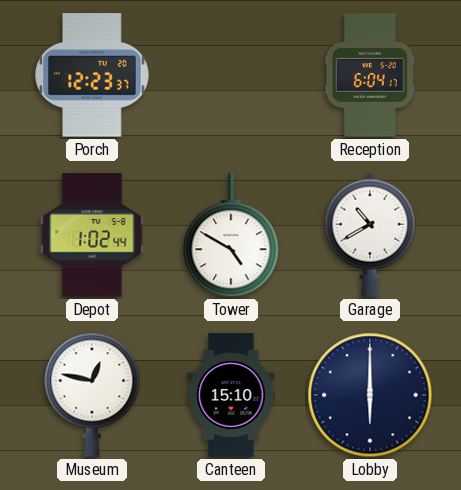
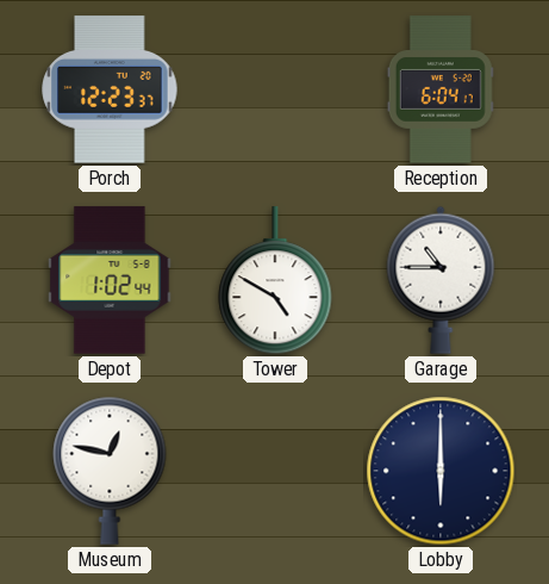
Garage: 10:40 -> 10:45
Canteen: 15:10 -> none
